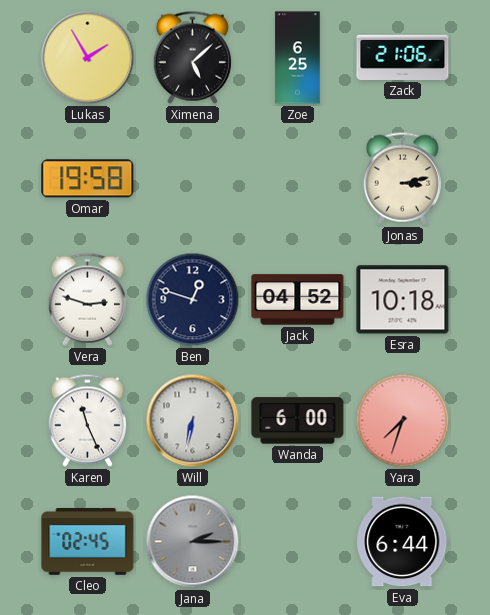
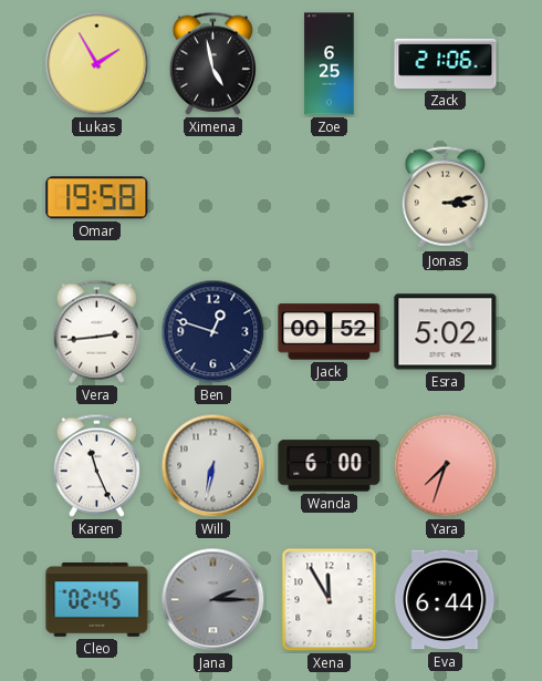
Ximena: 5:08 -> 4:58
Vera: 2:48 -> 2:44
Jack: 04:52 -> 00:52
Esra: 10:18 -> 5:02
Xena: none -> 11:55
